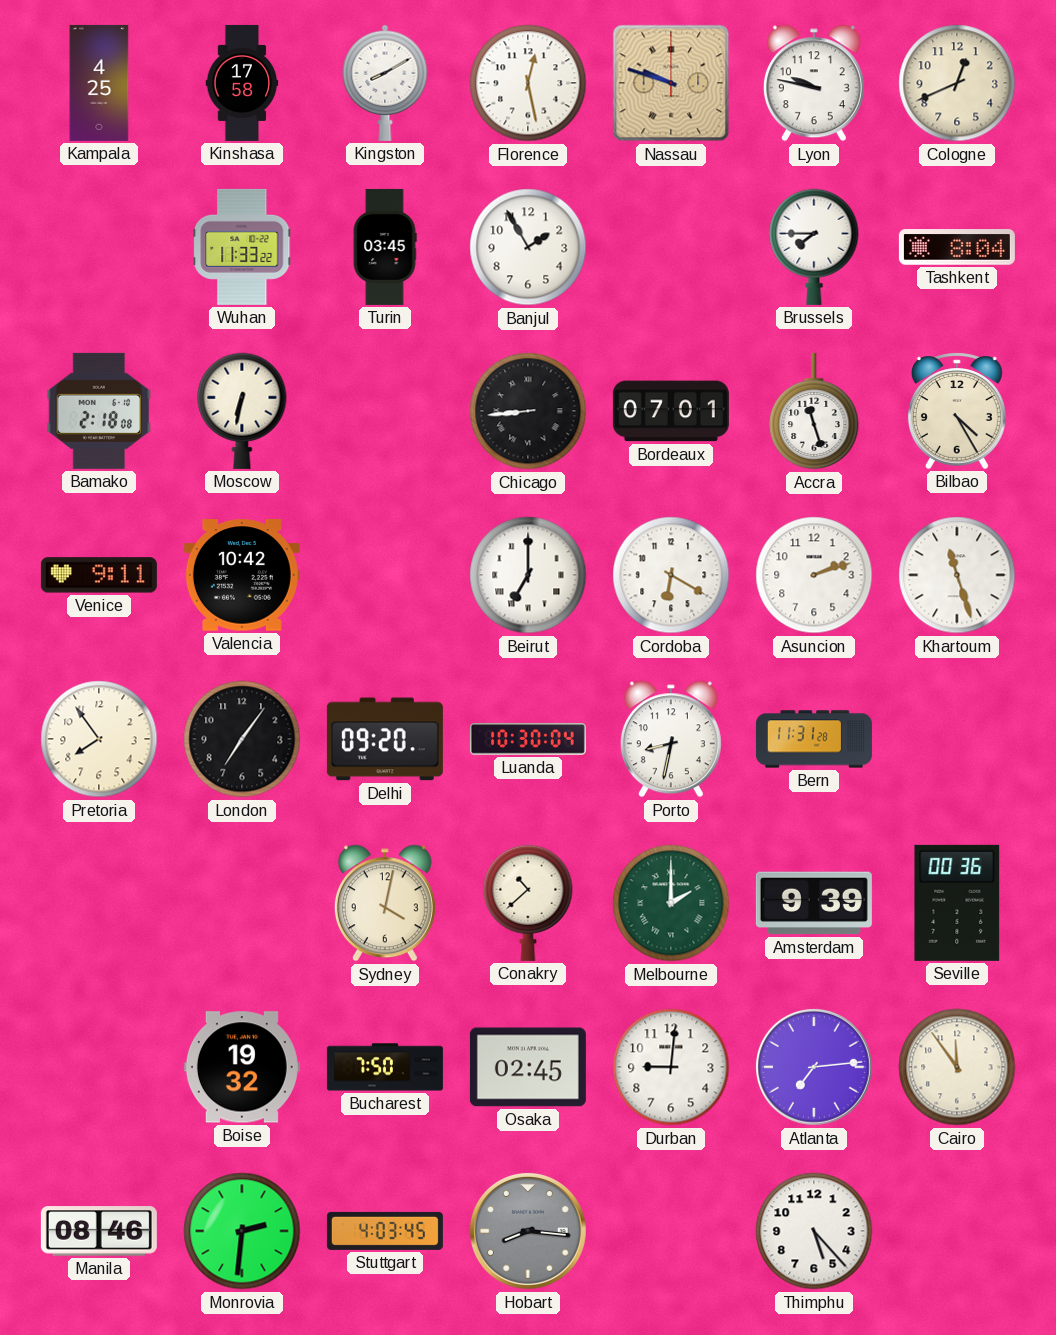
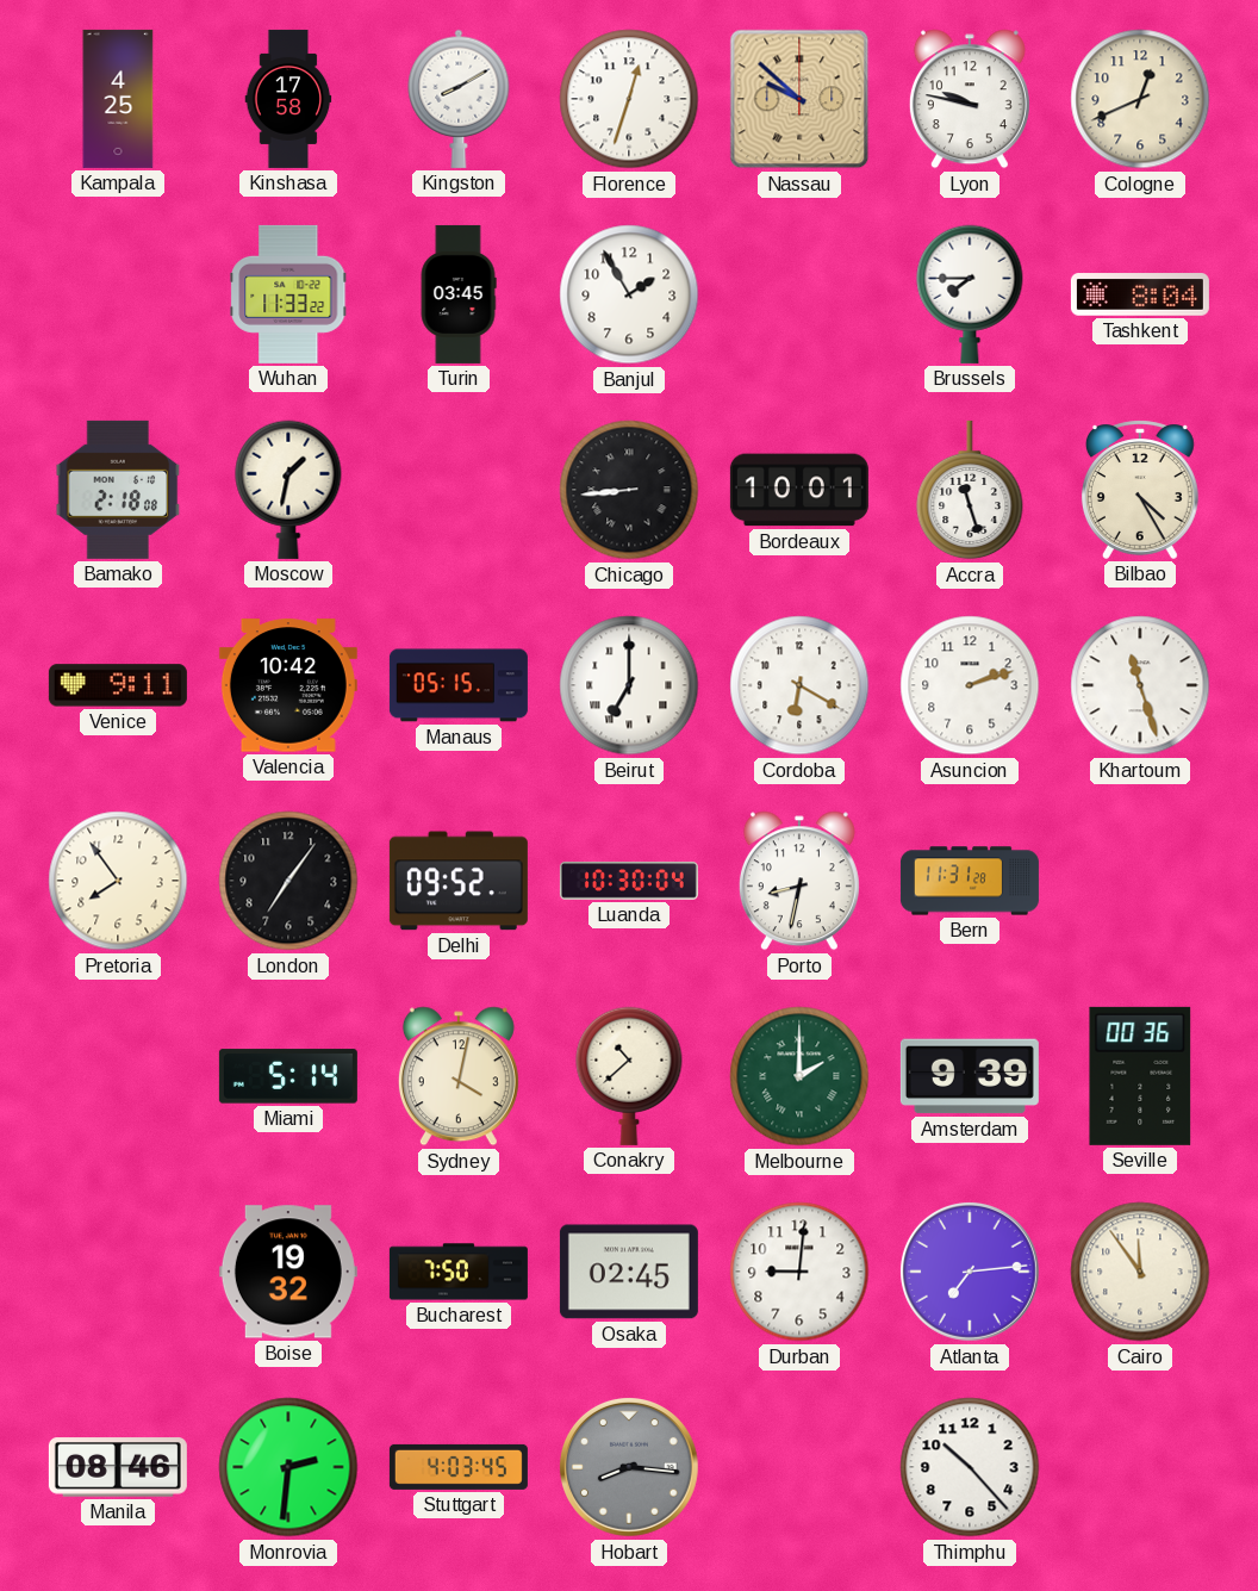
Florence: 12:28 -> 12:33
Nassau: 9:48 -> 9:52
Moscow: 6:32 -> 1:32
Bordeaux: 07:01 -> 10:01
Manaus: none -> 05:15
Delhi: 09:20 -> 09:52
Miami: none -> 5:14
Thimphu: 5:23 -> 10:23
